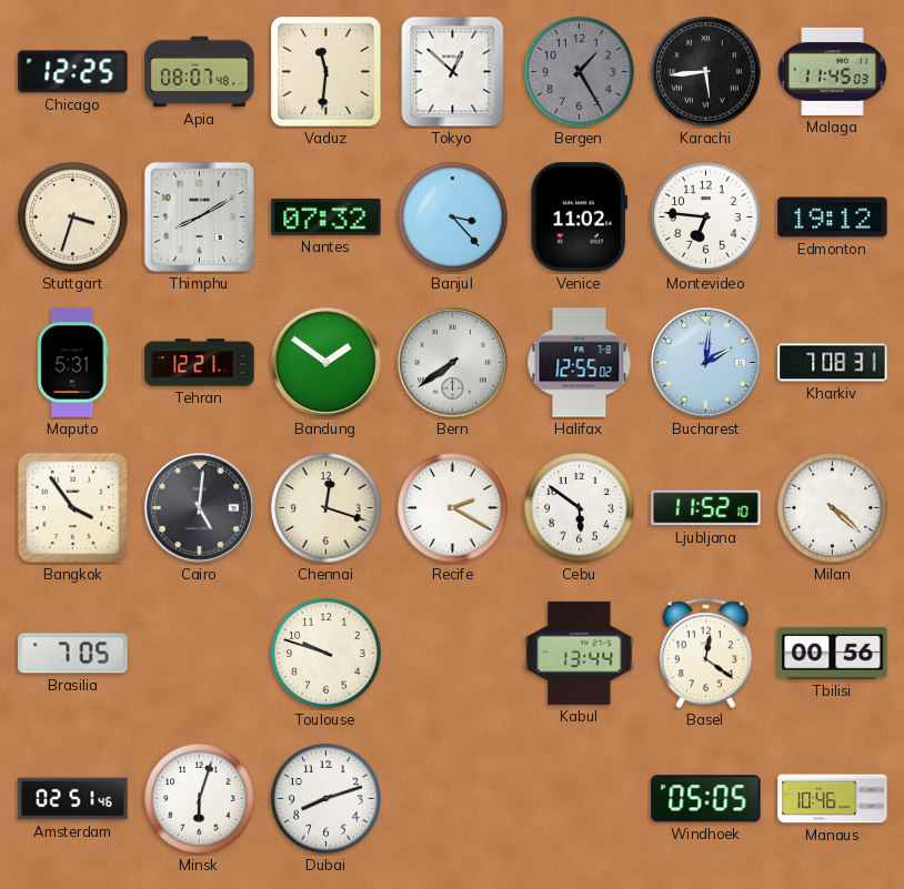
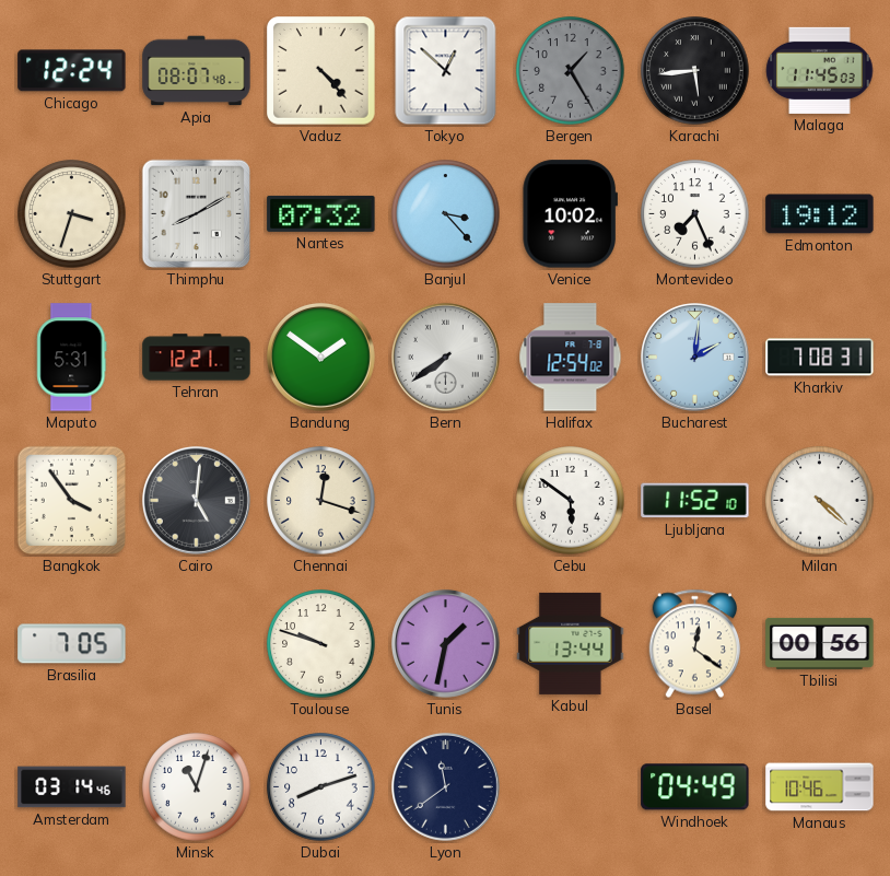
Chicago: 12:25 -> 12:24
Vaduz: 11:31 -> 4:23
Venice: 11:02 -> 10:02
Montevideo: 6:46 -> 7:26
Halifax: 12:55 -> 12:54
Recife: 2:20 -> none
Tunis: none -> 1:32
Amsterdam: 02:51 -> 03:14
Minsk: 6:03 -> 11:03
Lyon: none -> 11:39
Windhoek: 05:05 -> 04:49
